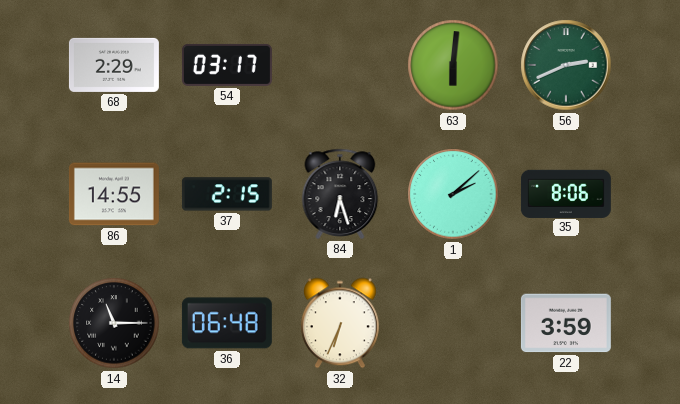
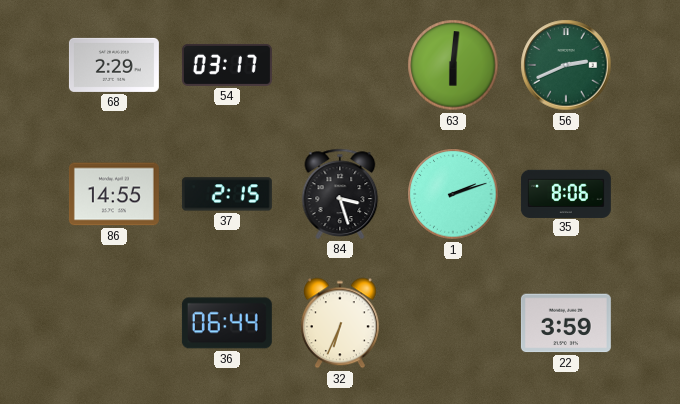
84: 6:27 -> 3:27
1: 2:08 -> 2:12
14: 11:15 -> none
36: 06:48 -> 06:44
